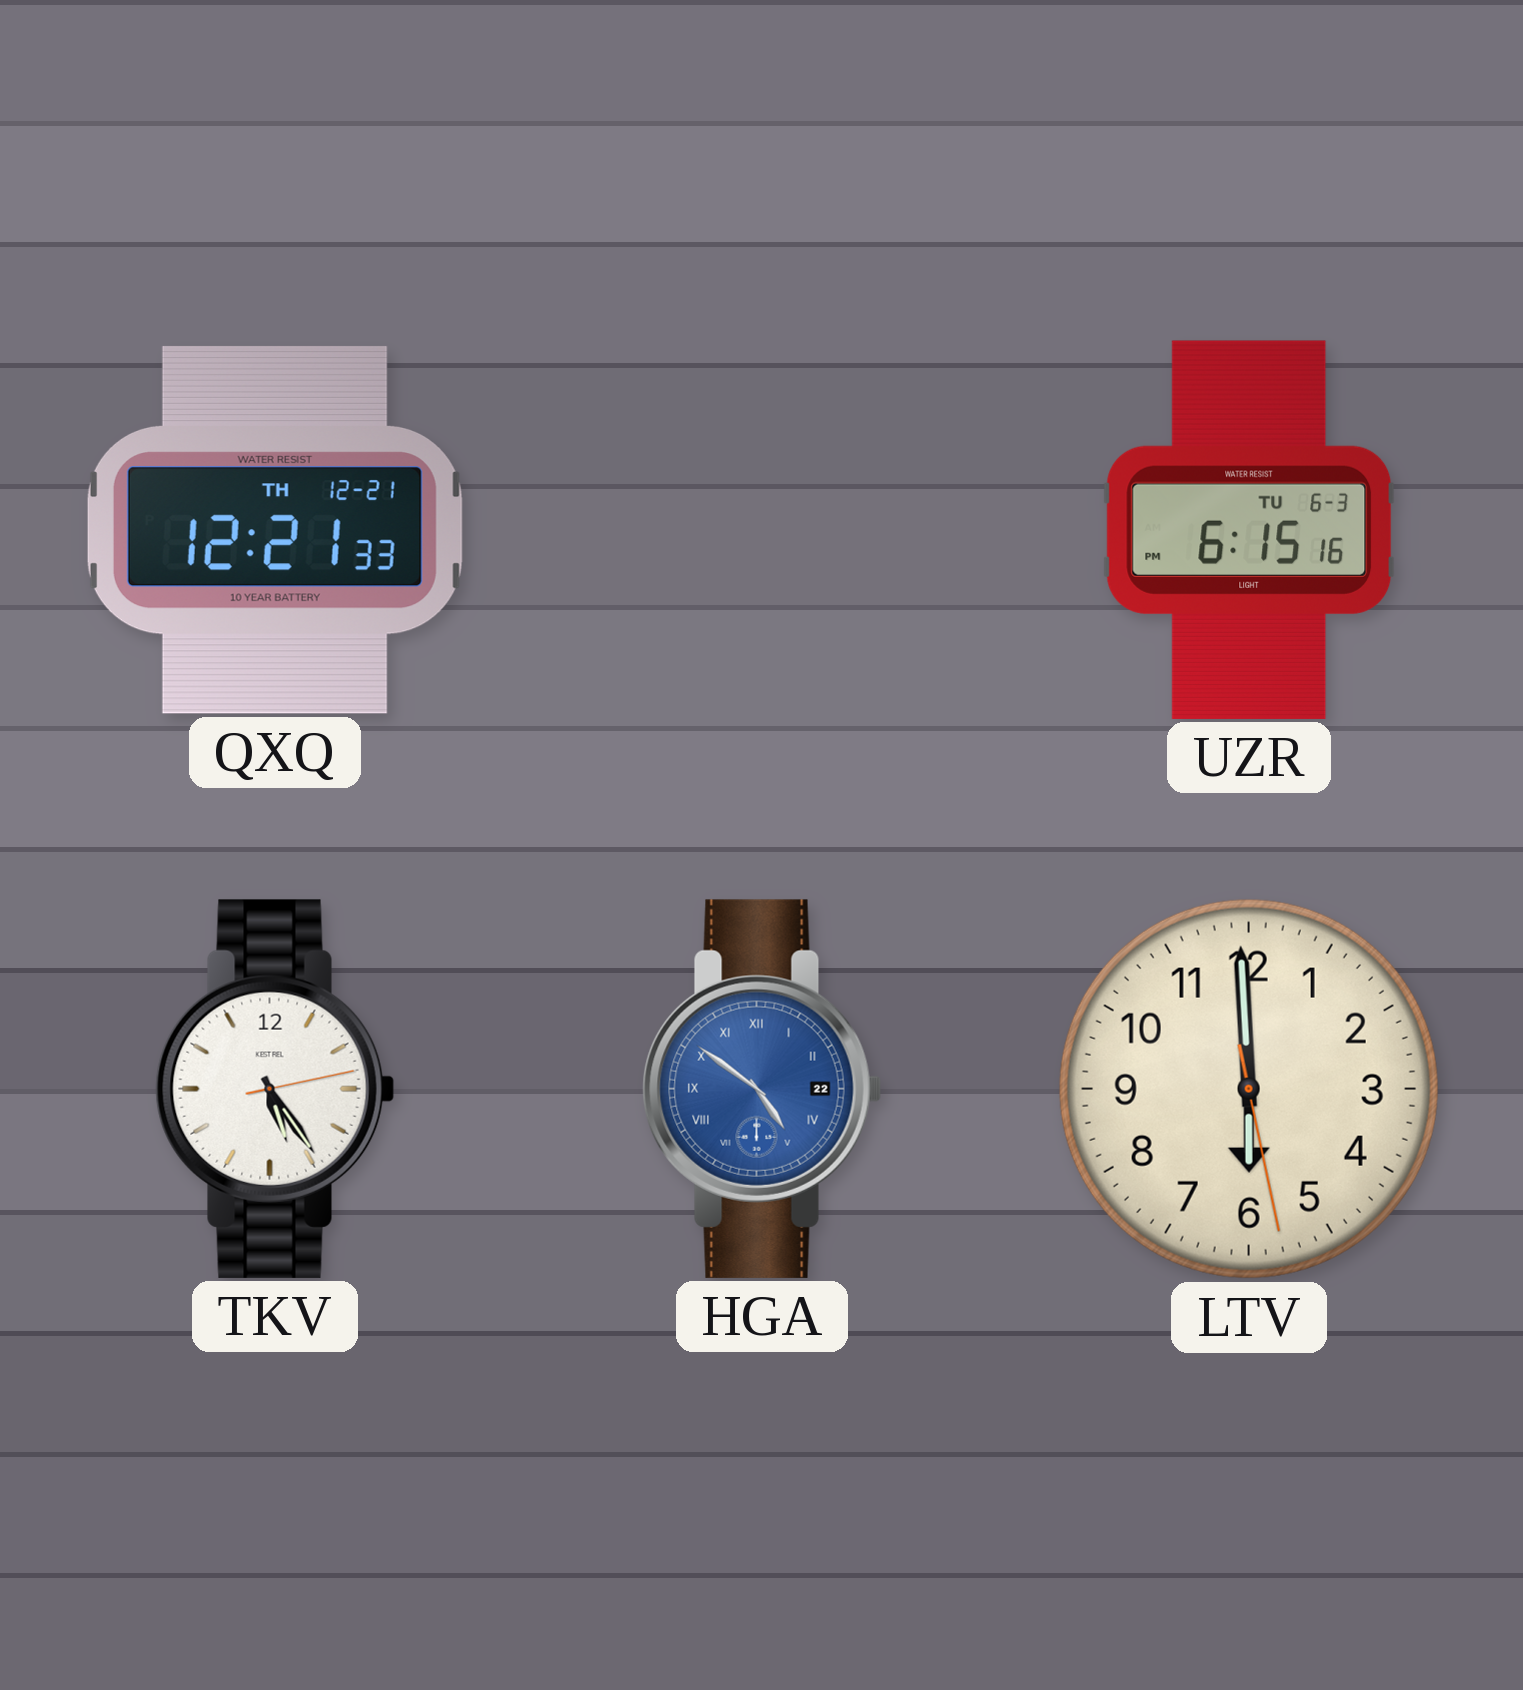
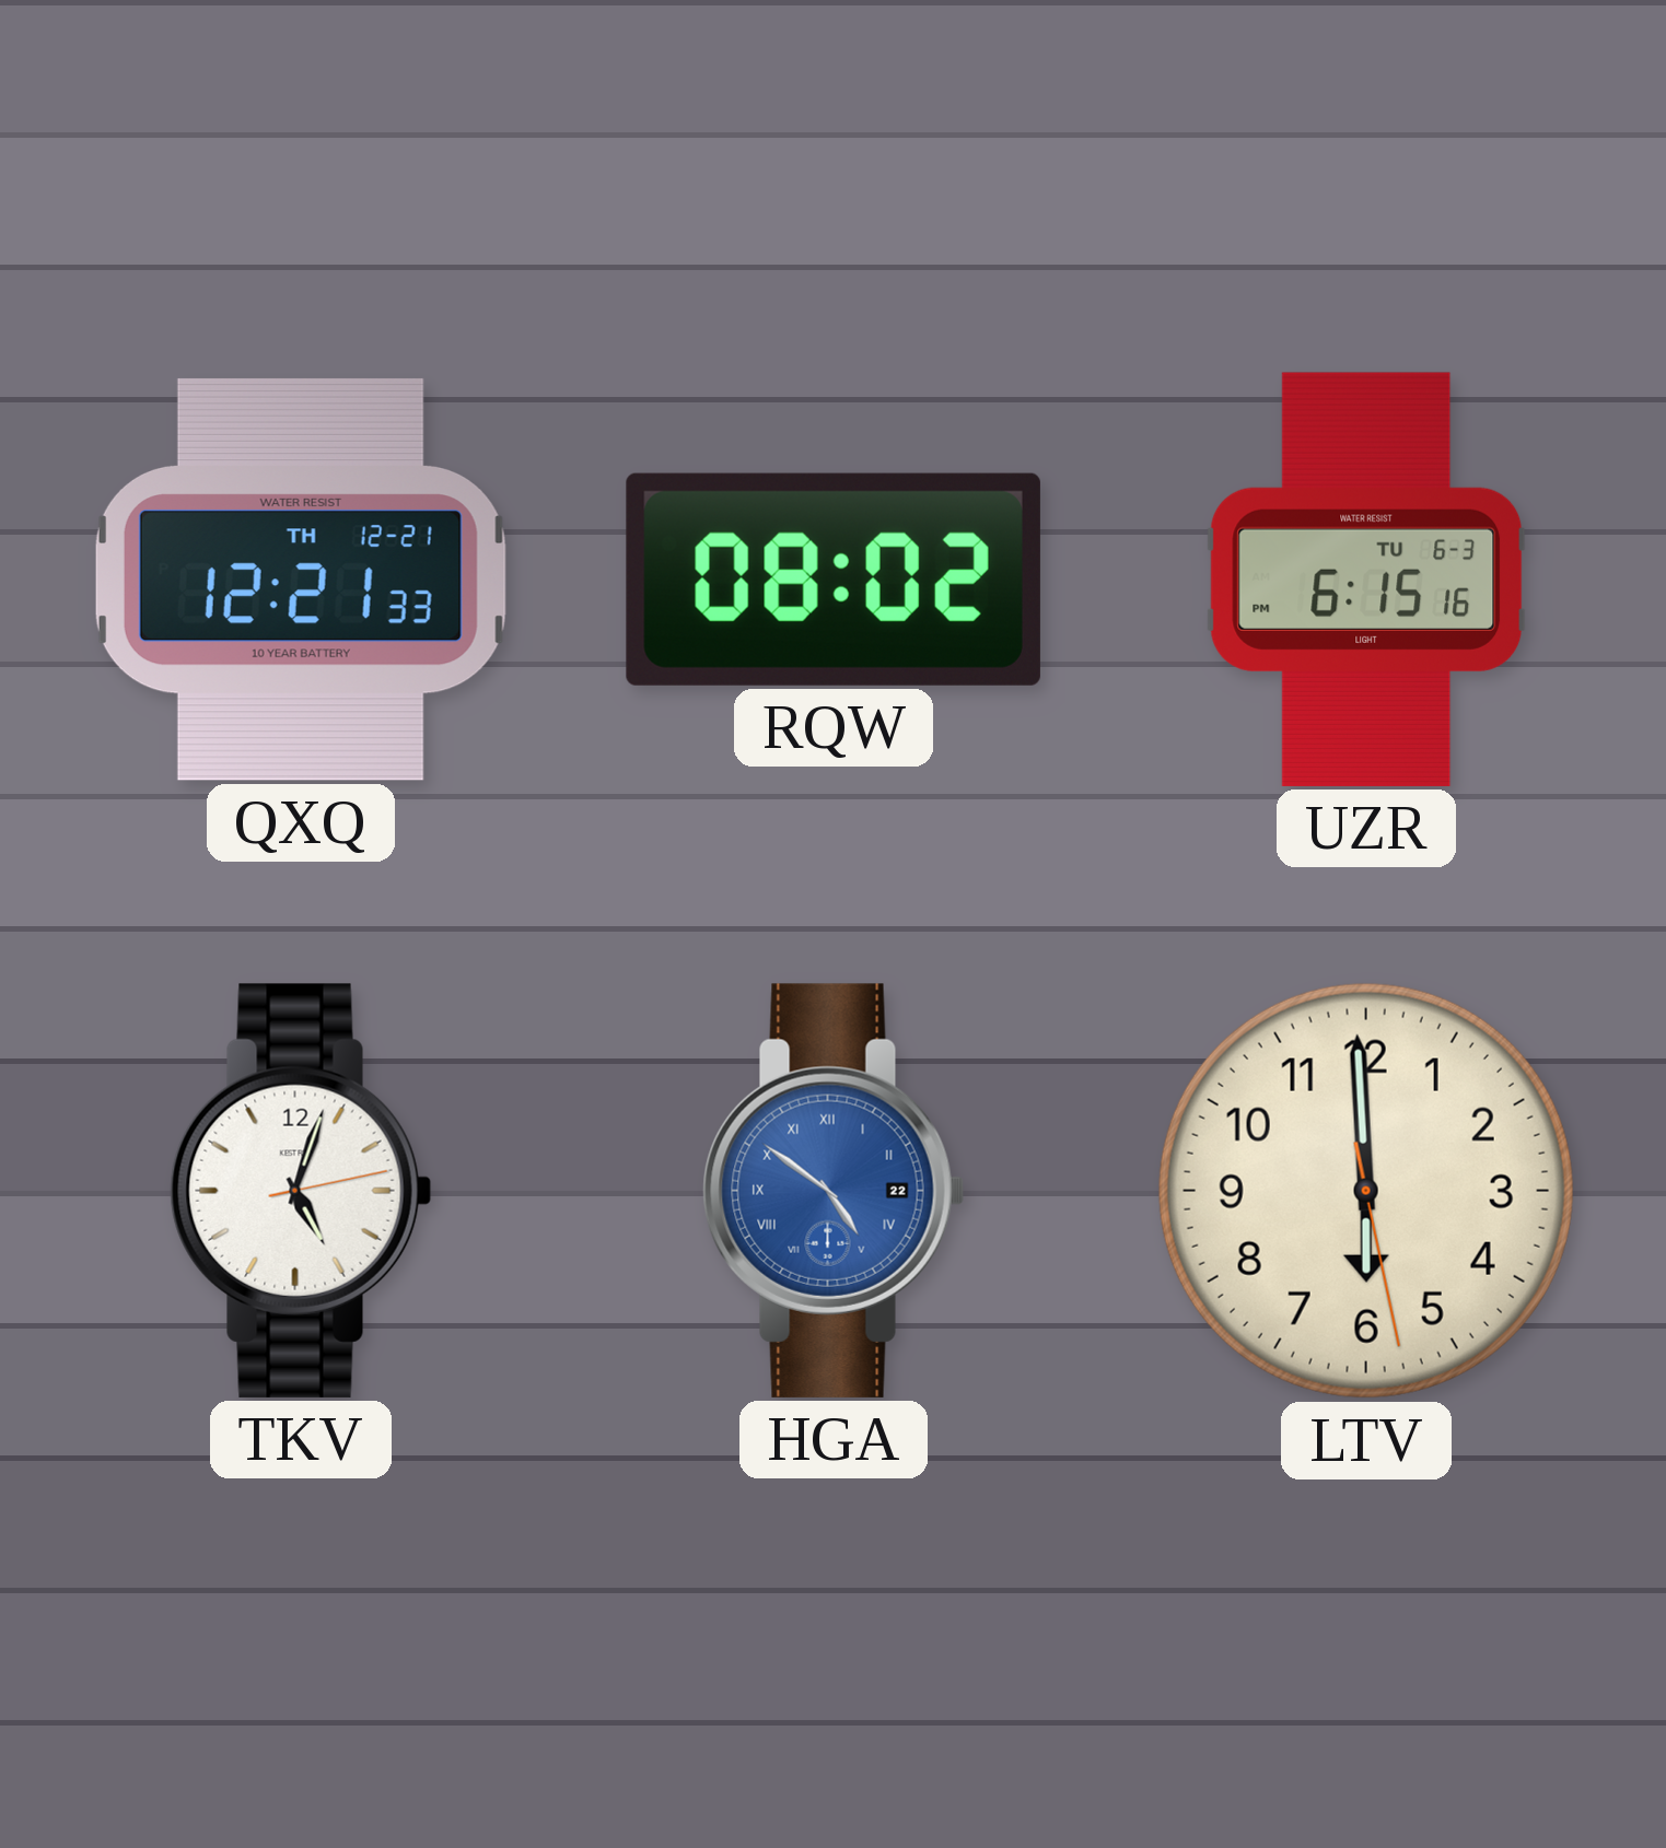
RQW: none -> 08:02
TKV: 5:24 -> 5:03
